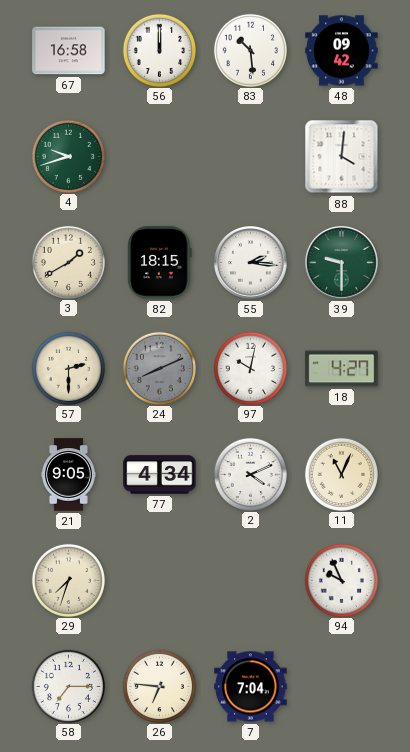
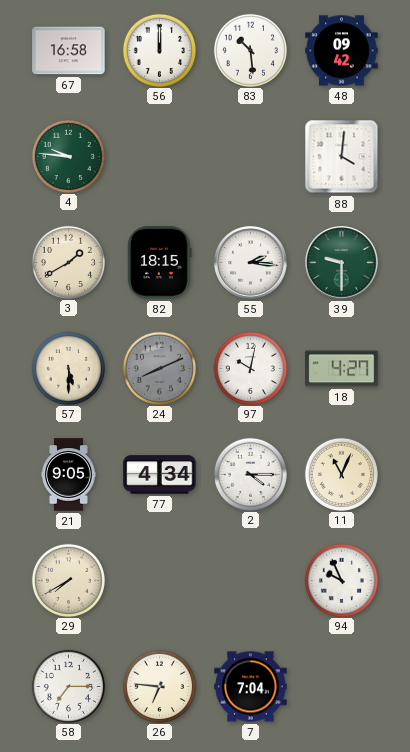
4: 9:42 -> 9:46
57: 2:30 -> 5:30
2: 4:11 -> 4:15
29: 7:33 -> 7:40
